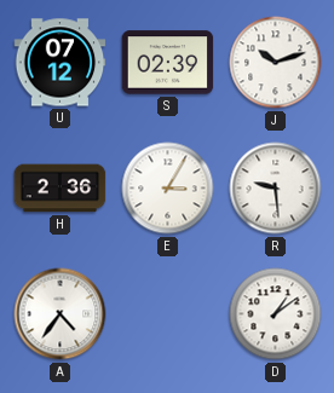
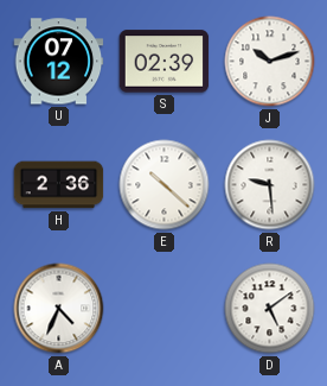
E: 3:05 -> 10:22
A: 4:36 -> 4:34
D: 1:09 -> 5:09
